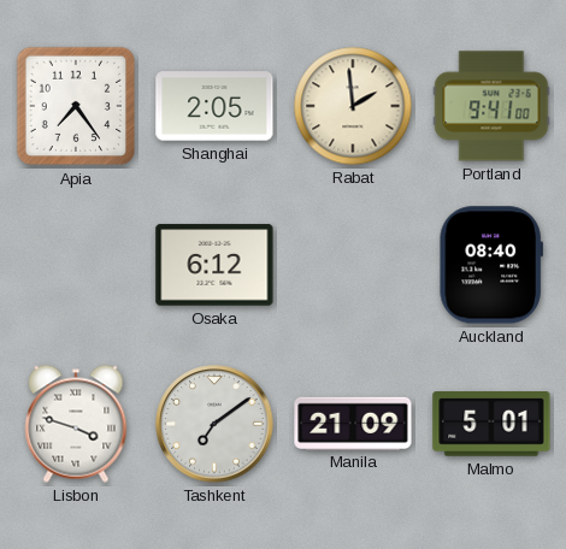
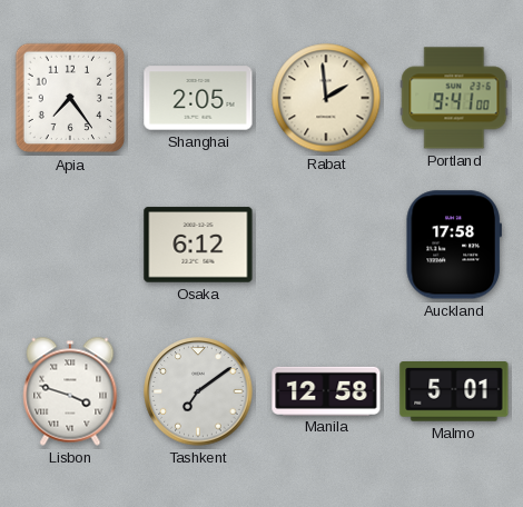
Auckland: 08:40 -> 17:58
Manila: 21:09 -> 12:58
